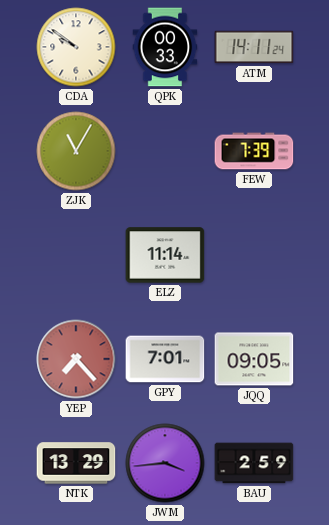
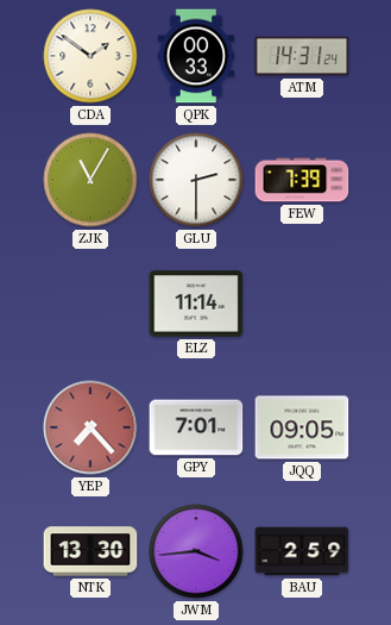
CDA: 9:51 -> 1:51
ATM: 14:11 -> 14:31
GLU: none -> 2:30
NTK: 13:29 -> 13:30
